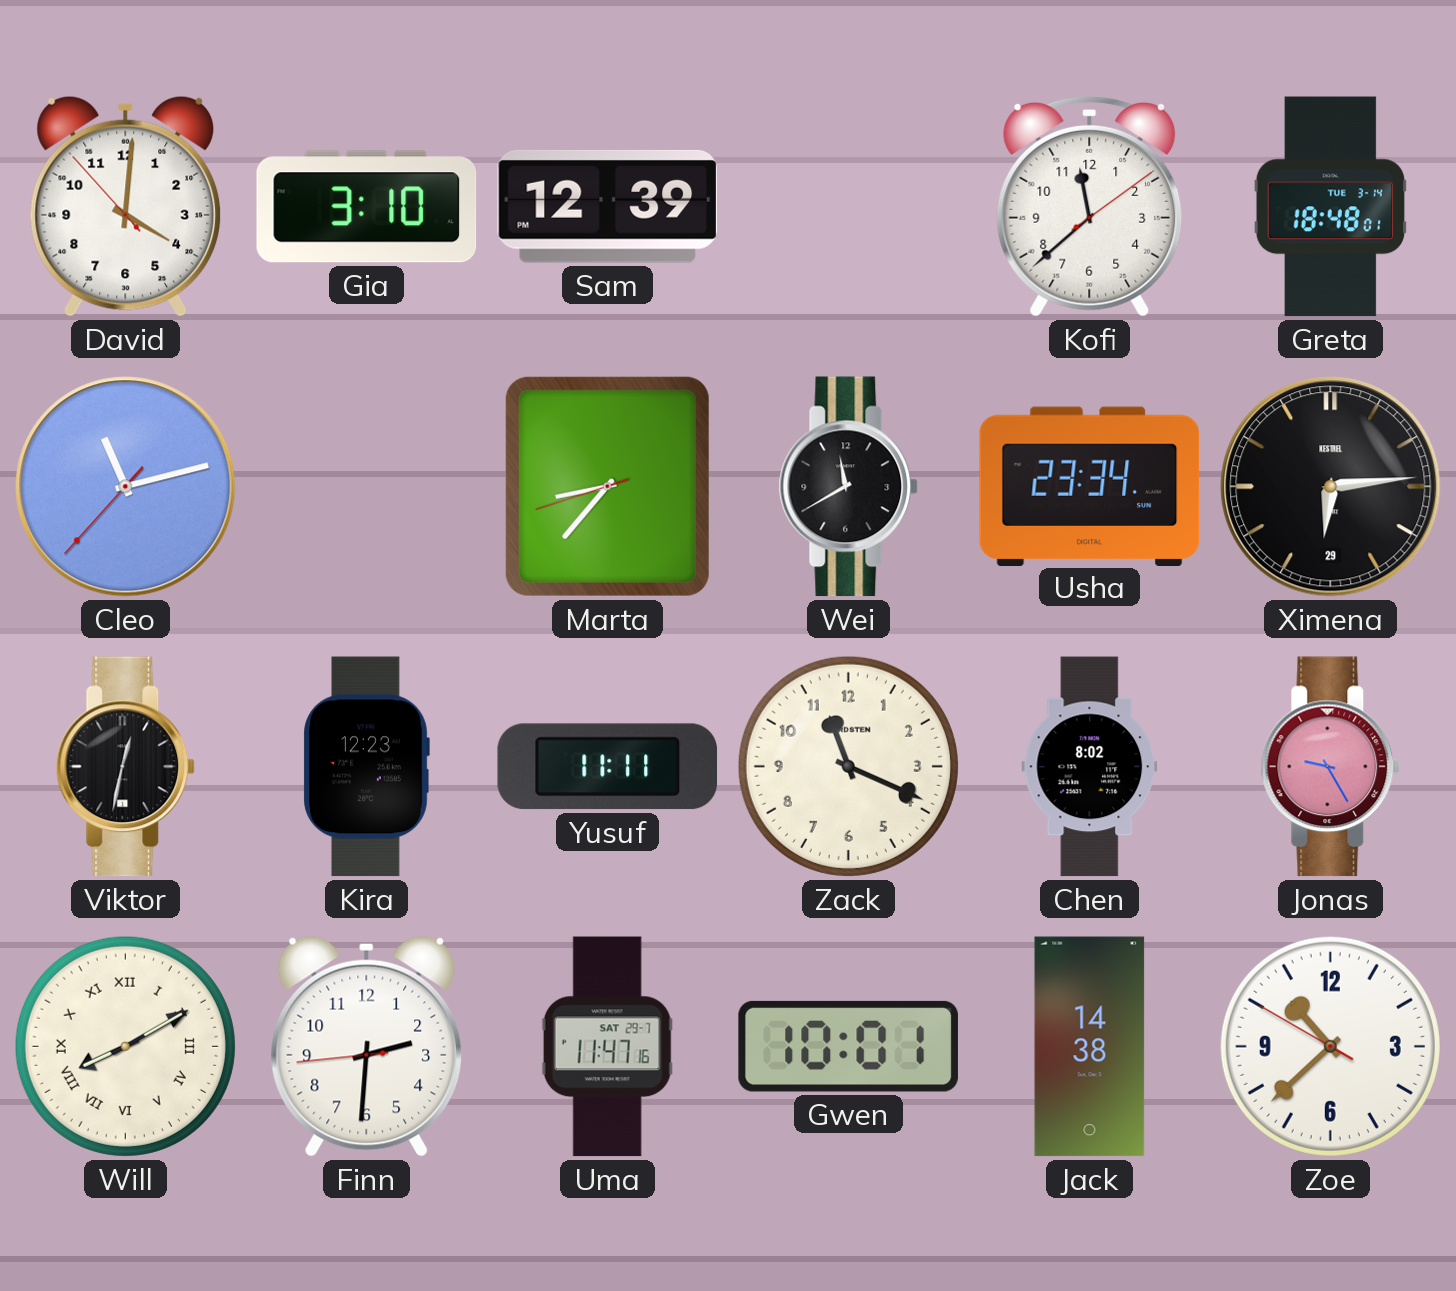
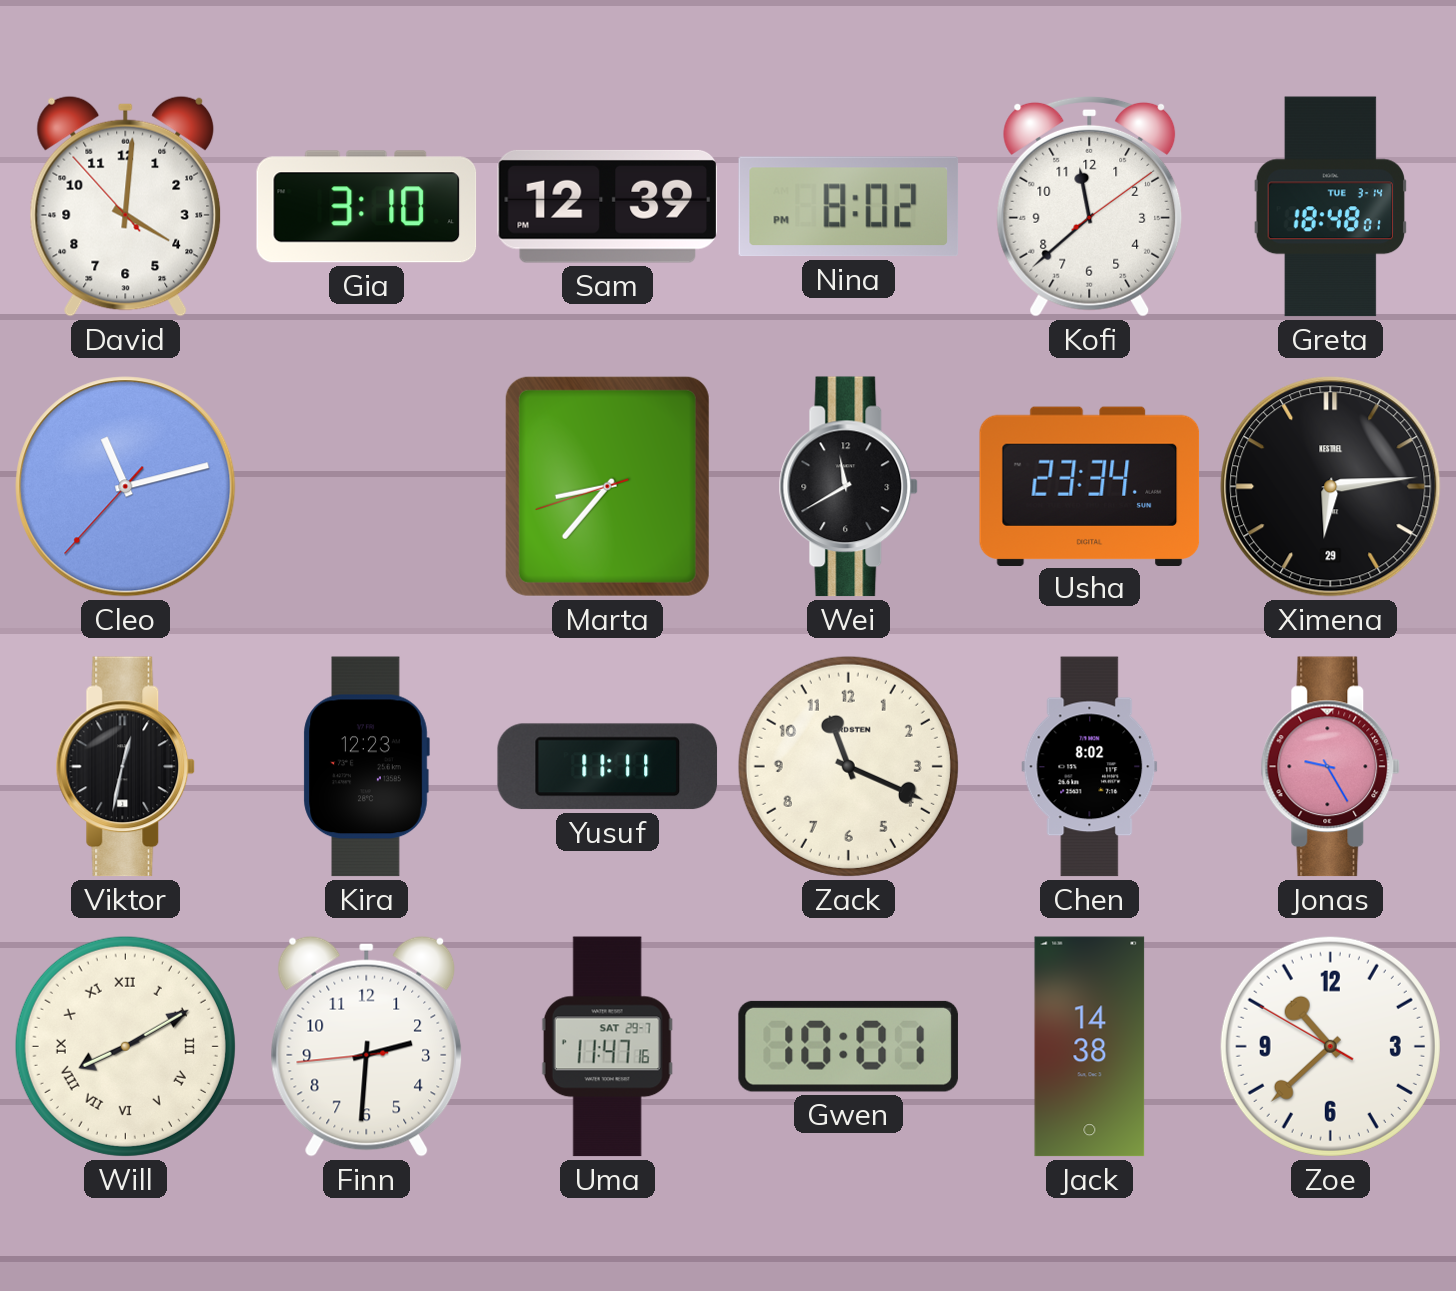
Nina: none -> 8:02
